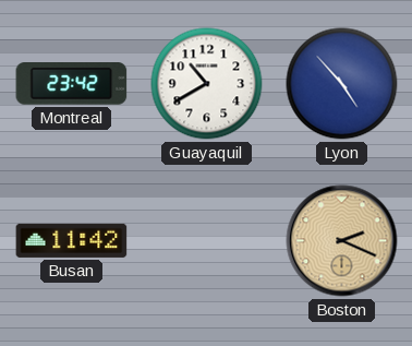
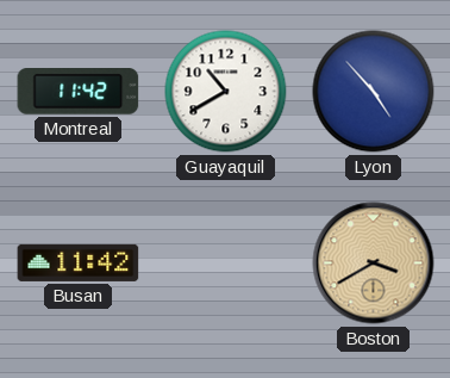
Montreal: 23:42 -> 11:42
Boston: 2:19 -> 3:40
